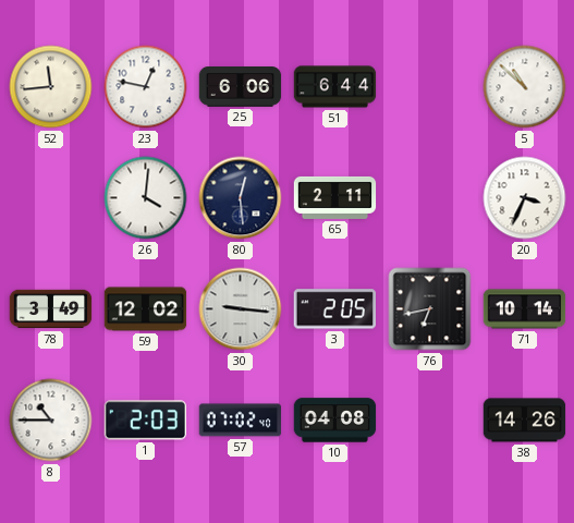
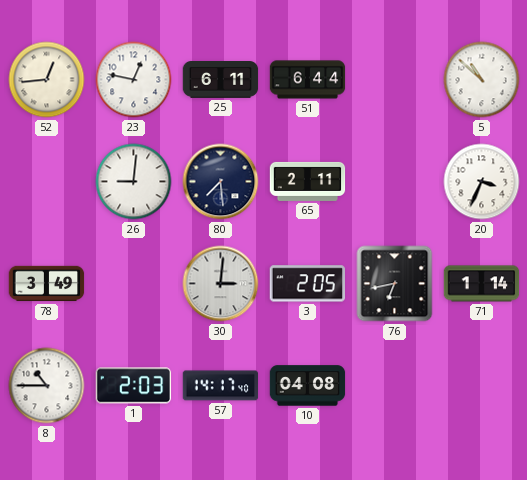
52: 11:44 -> 12:44
25: 6:06 -> 6:11
26: 4:01 -> 9:01
80: 12:29 -> 7:29
59: 12:02 -> none
30: 9:16 -> 3:01
71: 10:14 -> 1:14
57: 07:02 -> 14:17
38: 14:26 -> none
